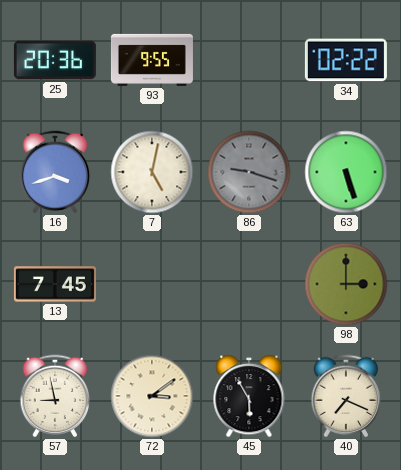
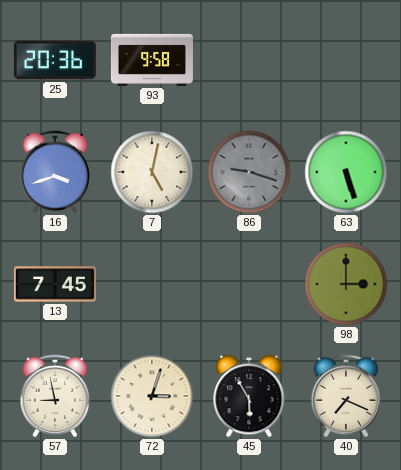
93: 9:55 -> 9:58
34: 02:22 -> none
72: 3:09 -> 3:03
